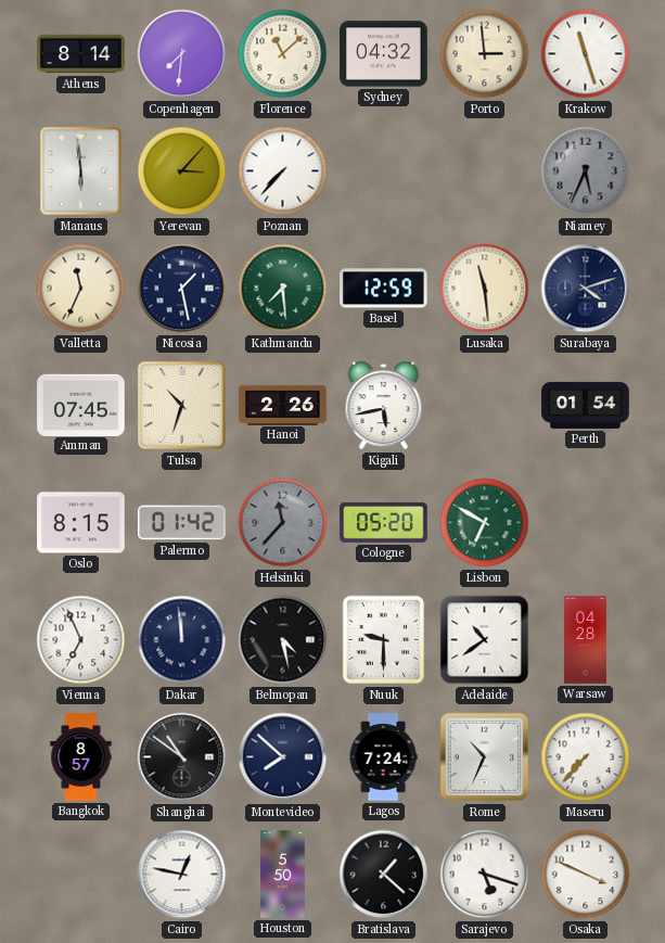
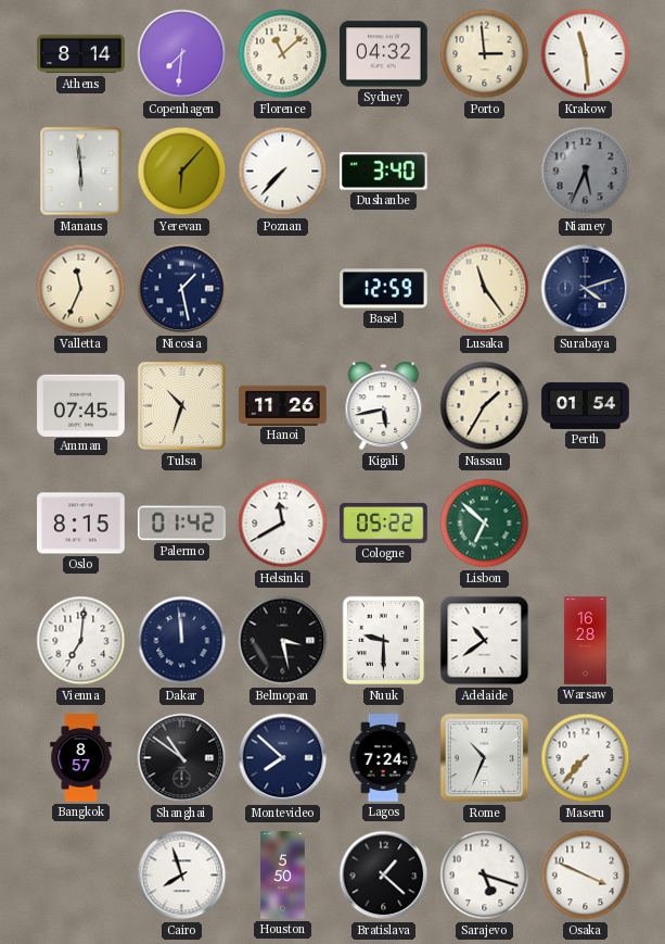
Krakow: 11:27 -> 11:29
Yerevan: 3:07 -> 6:07
Dushanbe: none -> 3:40
Kathmandu: 7:29 -> none
Lusaka: 11:29 -> 11:24
Hanoi: 2:26 -> 11:26
Nassau: none -> 1:35
Helsinki: 11:37 -> 11:40
Helsinki dial: grey -> white
Cologne: 05:20 -> 05:22
Lisbon: 6:50 -> 6:52
Vienna: 6:56 -> 7:01
Belmopan: 4:28 -> 3:28
Warsaw: 04:28 -> 16:28
Cairo: 12:47 -> 7:57
